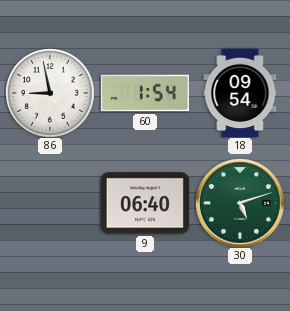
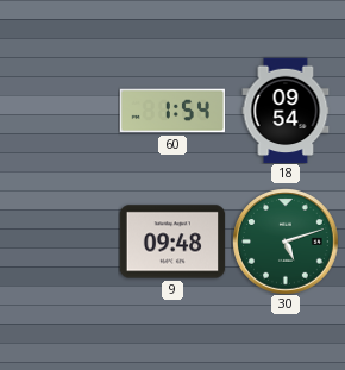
86: 8:58 -> none
9: 06:40 -> 09:48
